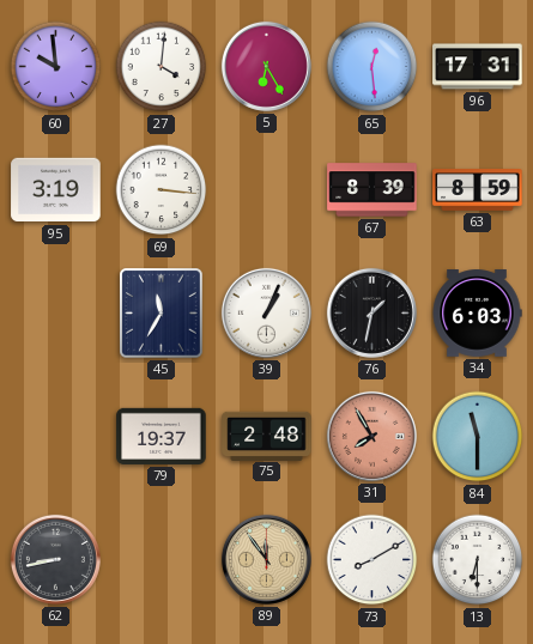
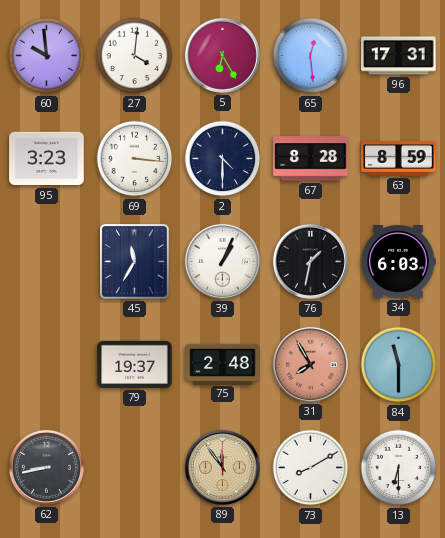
95: 3:19 -> 3:23
2: none -> 4:30
67: 8:39 -> 8:28
